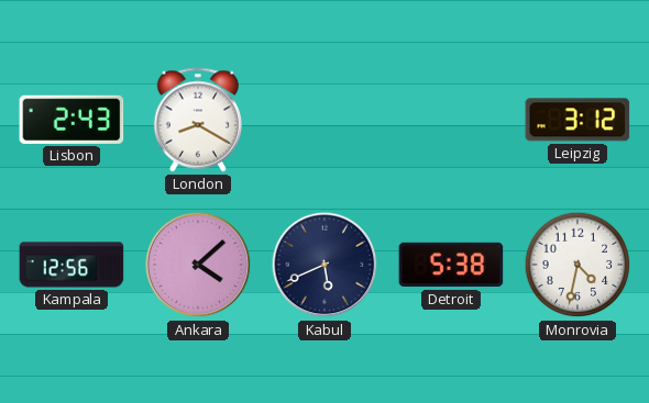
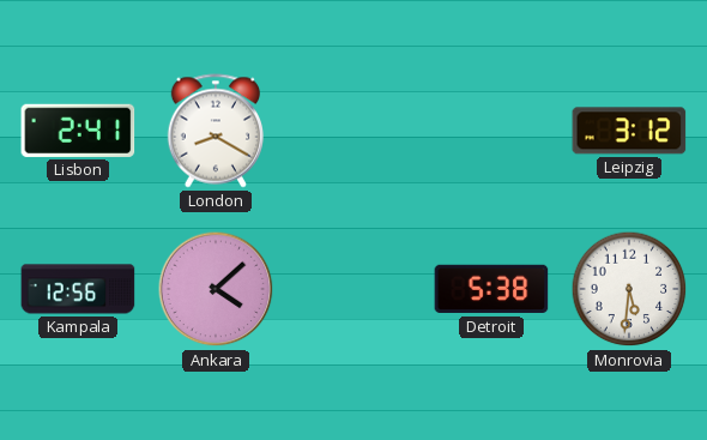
Lisbon: 2:43 -> 2:41
Kabul: 5:41 -> none
Monrovia: 4:32 -> 5:31
